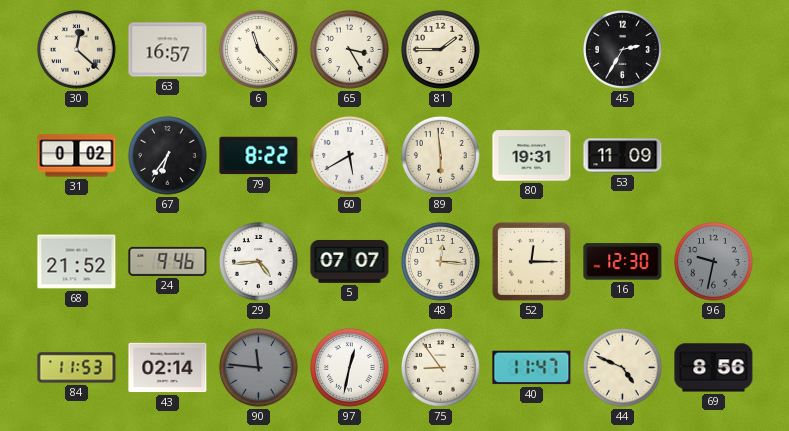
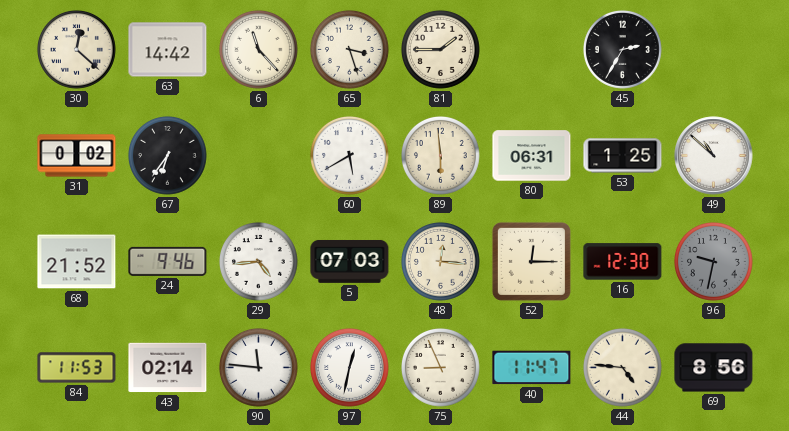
63: 16:57 -> 14:42
65: 3:25 -> 3:27
79: 8:22 -> none
80: 19:31 -> 06:31
53: 11:09 -> 1:25
49: none -> 10:52
5: 07:07 -> 07:03
90 dial: grey -> white
75: 8:54 -> 8:56
44: 4:49 -> 4:46
